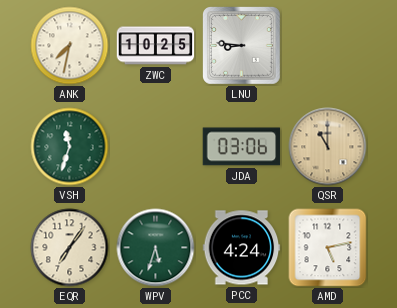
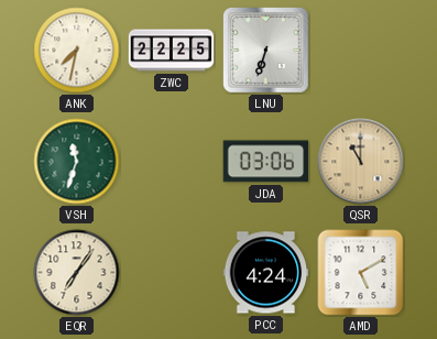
ZWC: 10:25 -> 22:25
LNU: 8:46 -> 6:33
WPV: 5:33 -> none
AMD: 5:13 -> 5:10
